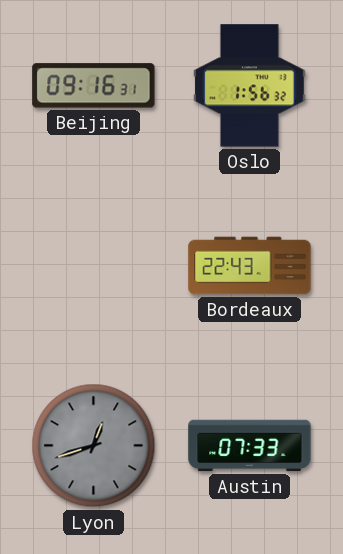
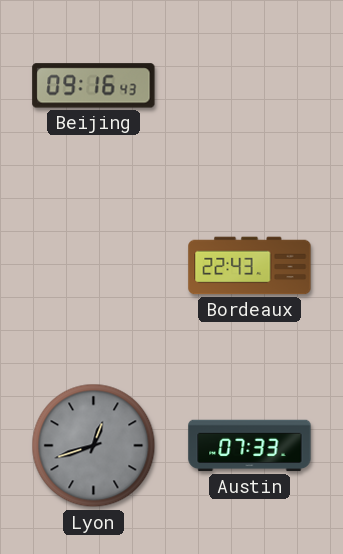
Beijing: 09:16:31 -> 09:16:43
Oslo: 1:56 -> none
